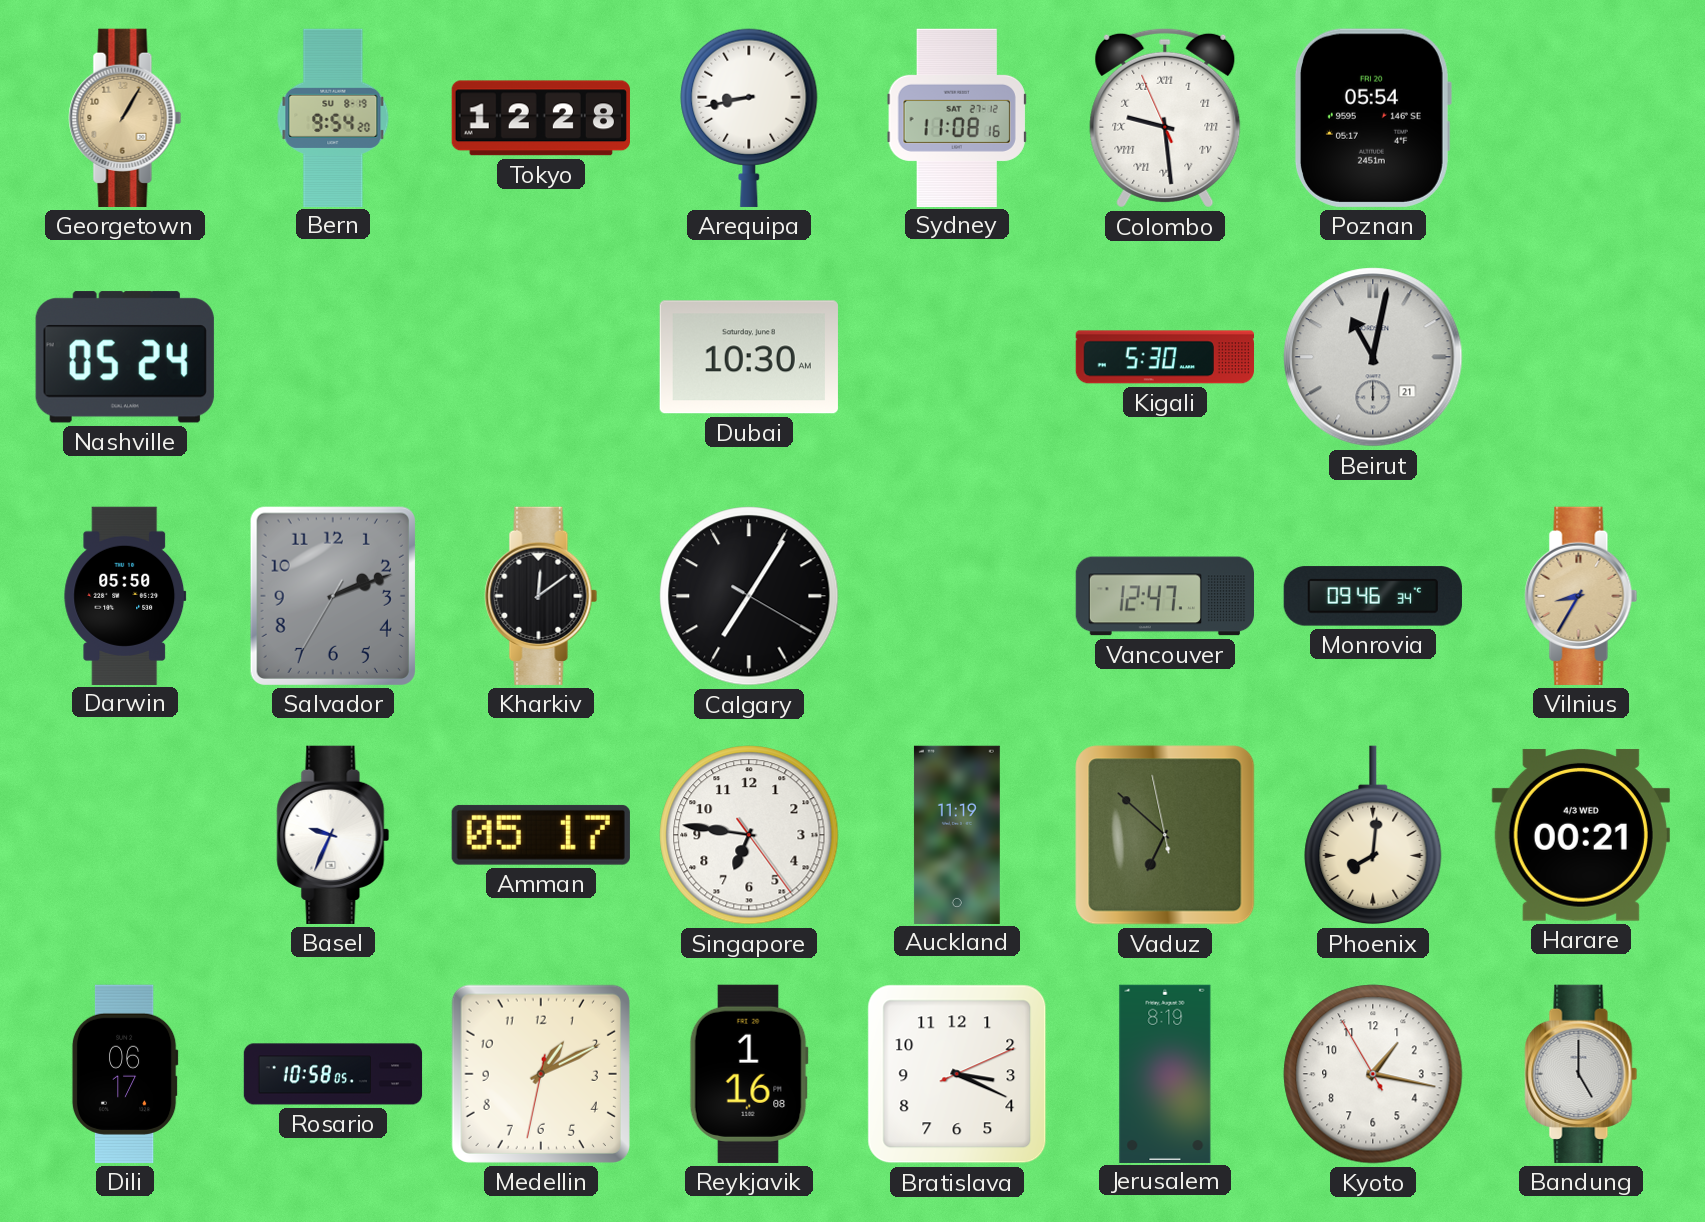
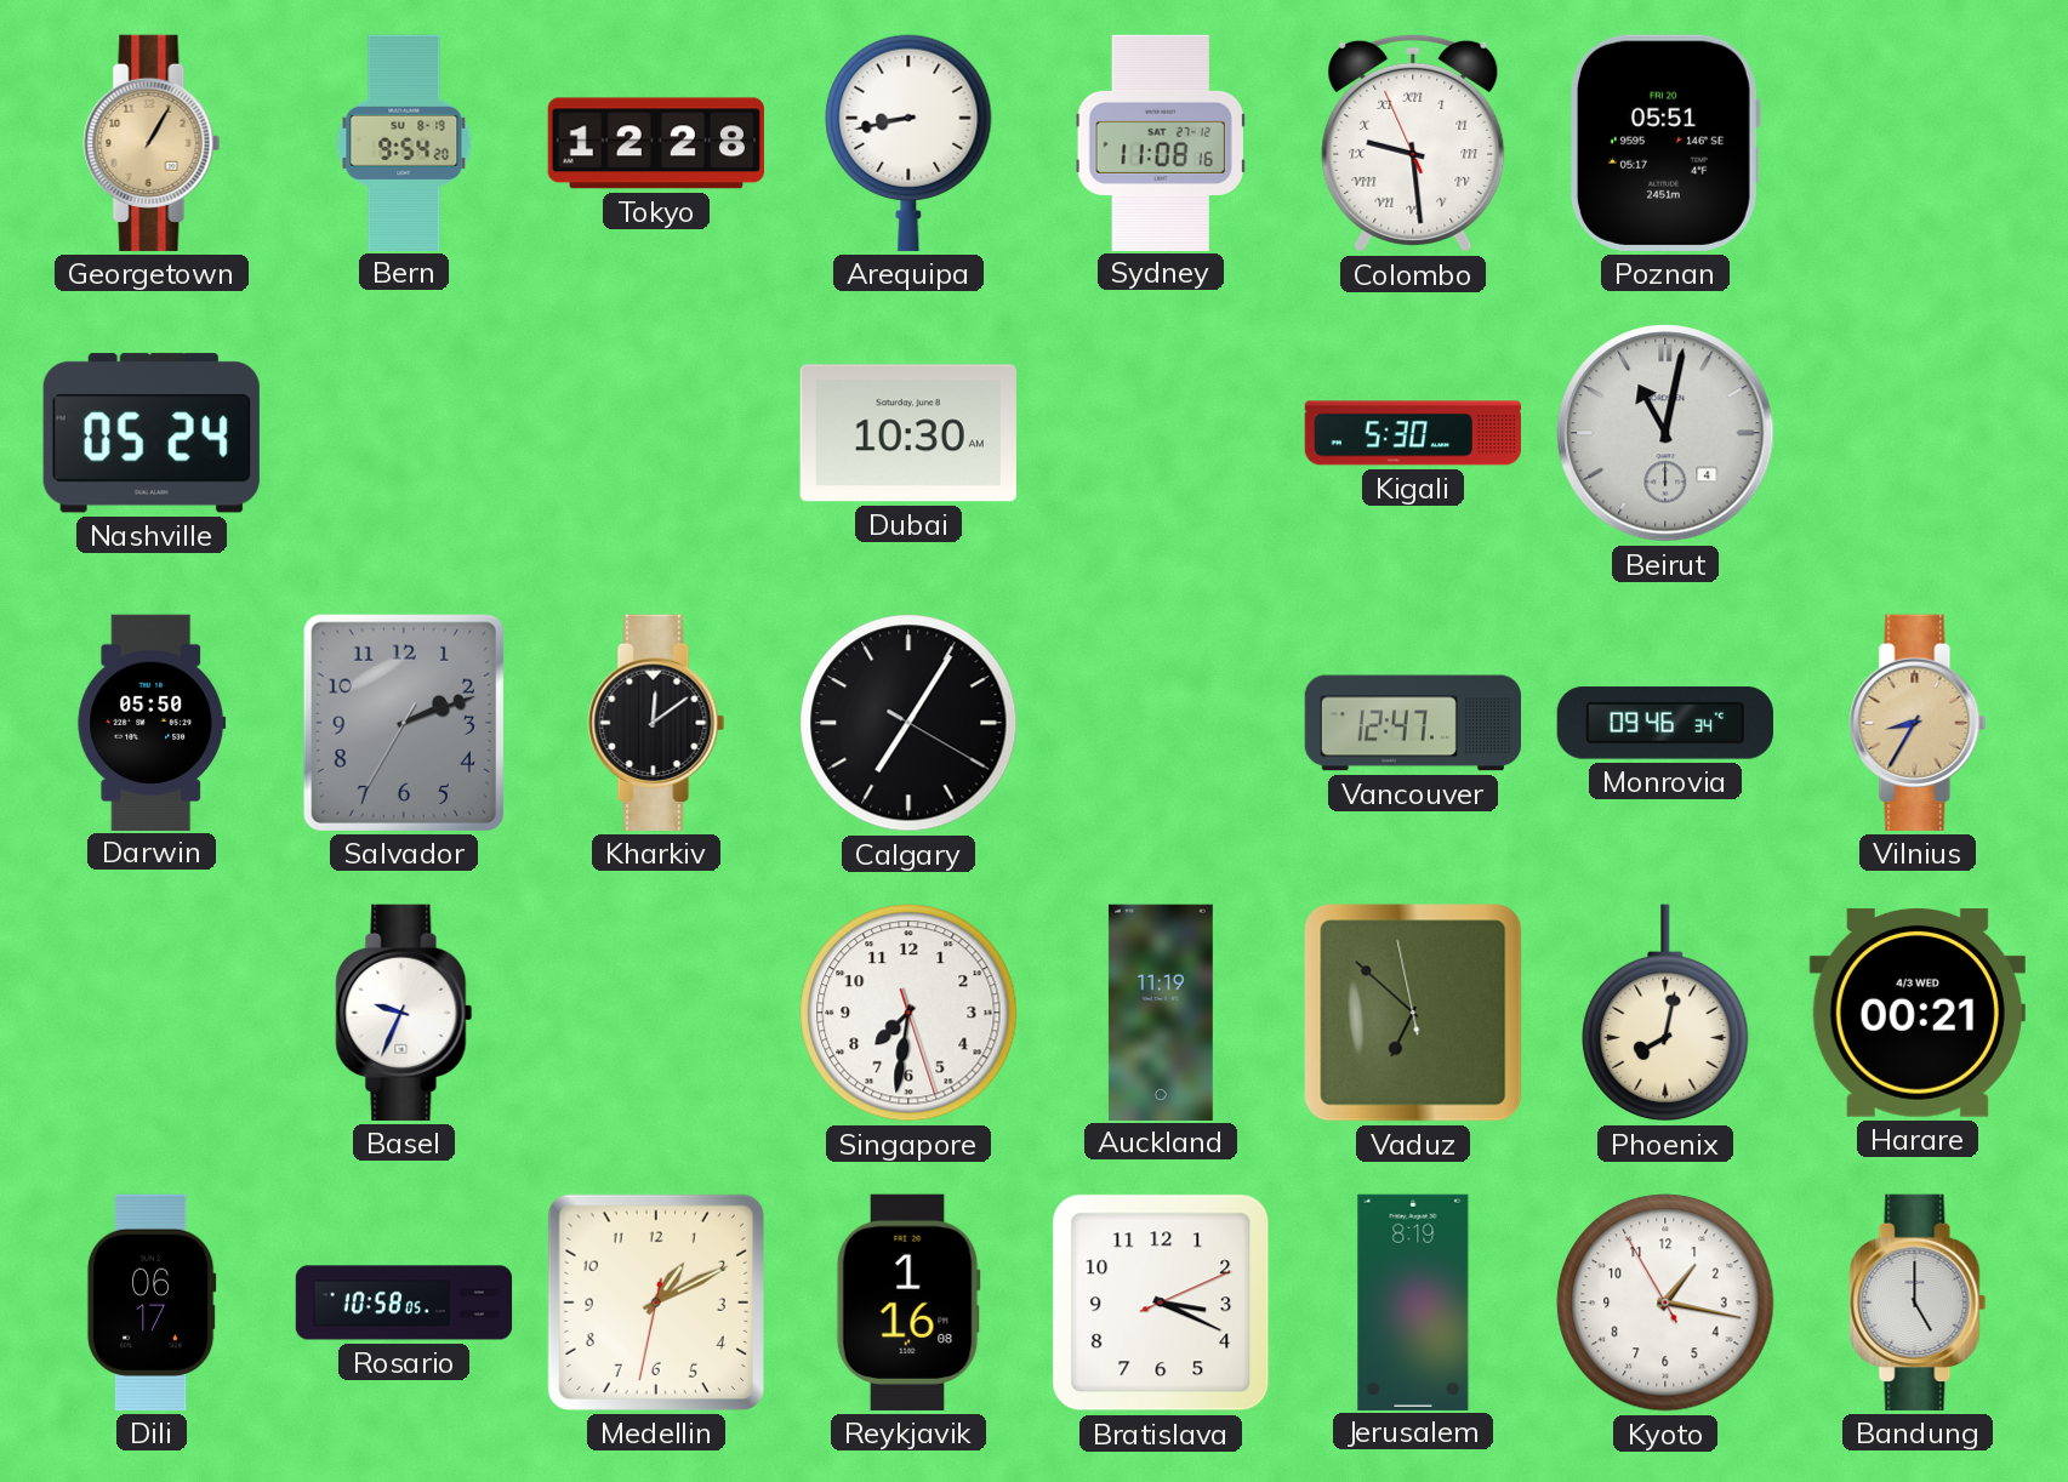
Poznan: 05:54 -> 05:51
Beirut date: 21 -> 4
Amman: 05:17 -> none
Singapore: 6:46 -> 7:31
Phoenix: 8:01 -> 8:02
